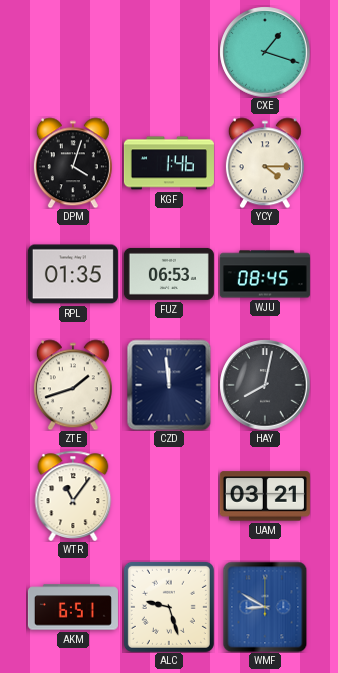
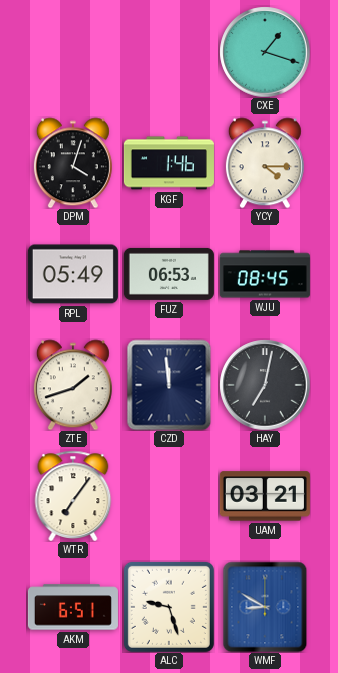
RPL: 01:35 -> 05:49
HAY: 8:02 -> 7:02
WTR: 11:06 -> 7:06
